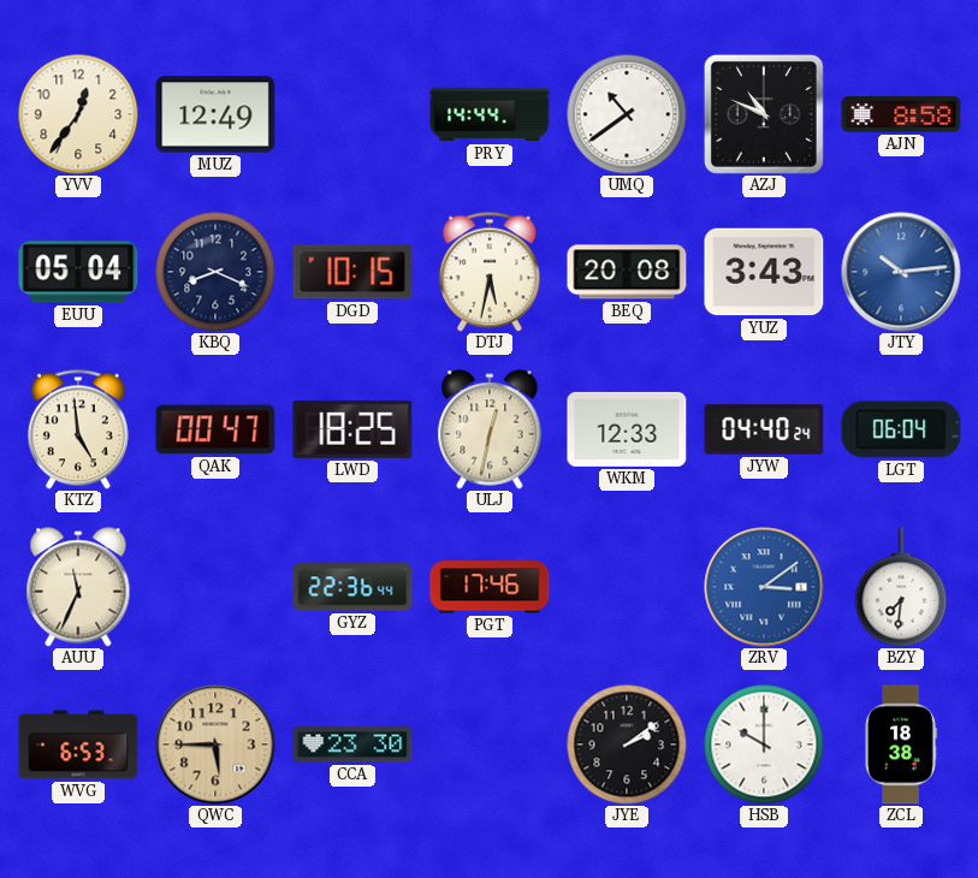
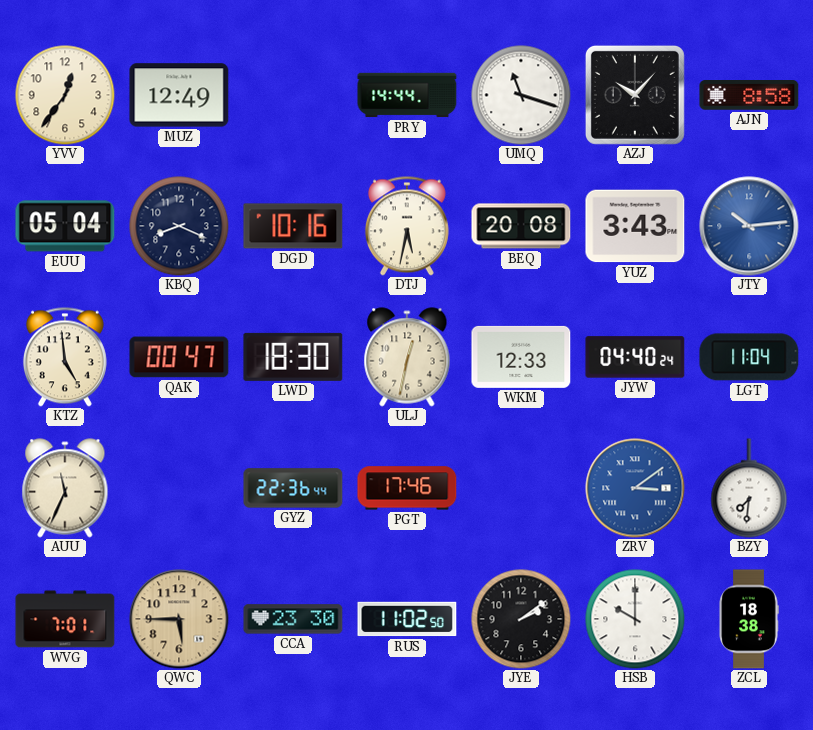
UMQ: 10:39 -> 11:18
AZJ: 10:49 -> 10:07
DGD: 10:15 -> 10:16
LWD: 18:25 -> 18:30
LGT: 06:04 -> 11:04
WVG: 6:53 -> 7:01
RUS: none -> 11:02
